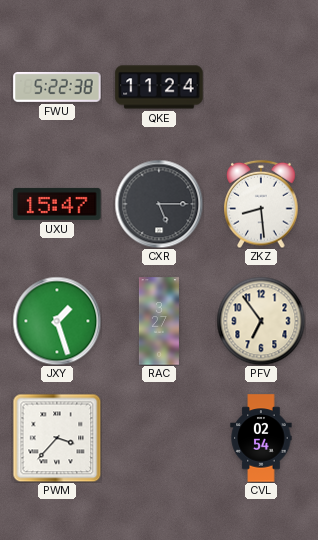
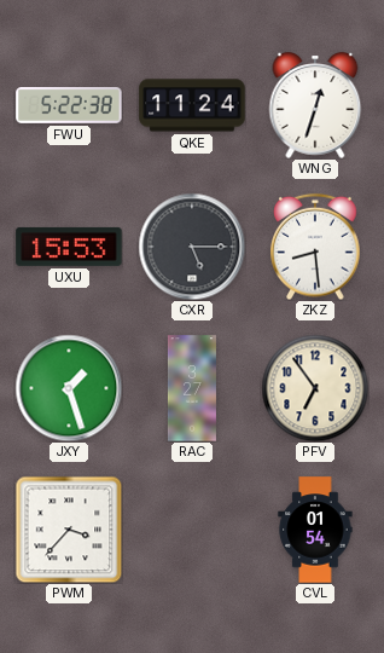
WNG: none -> 12:33
UXU: 15:47 -> 15:53
CVL: 02:54 -> 01:54
